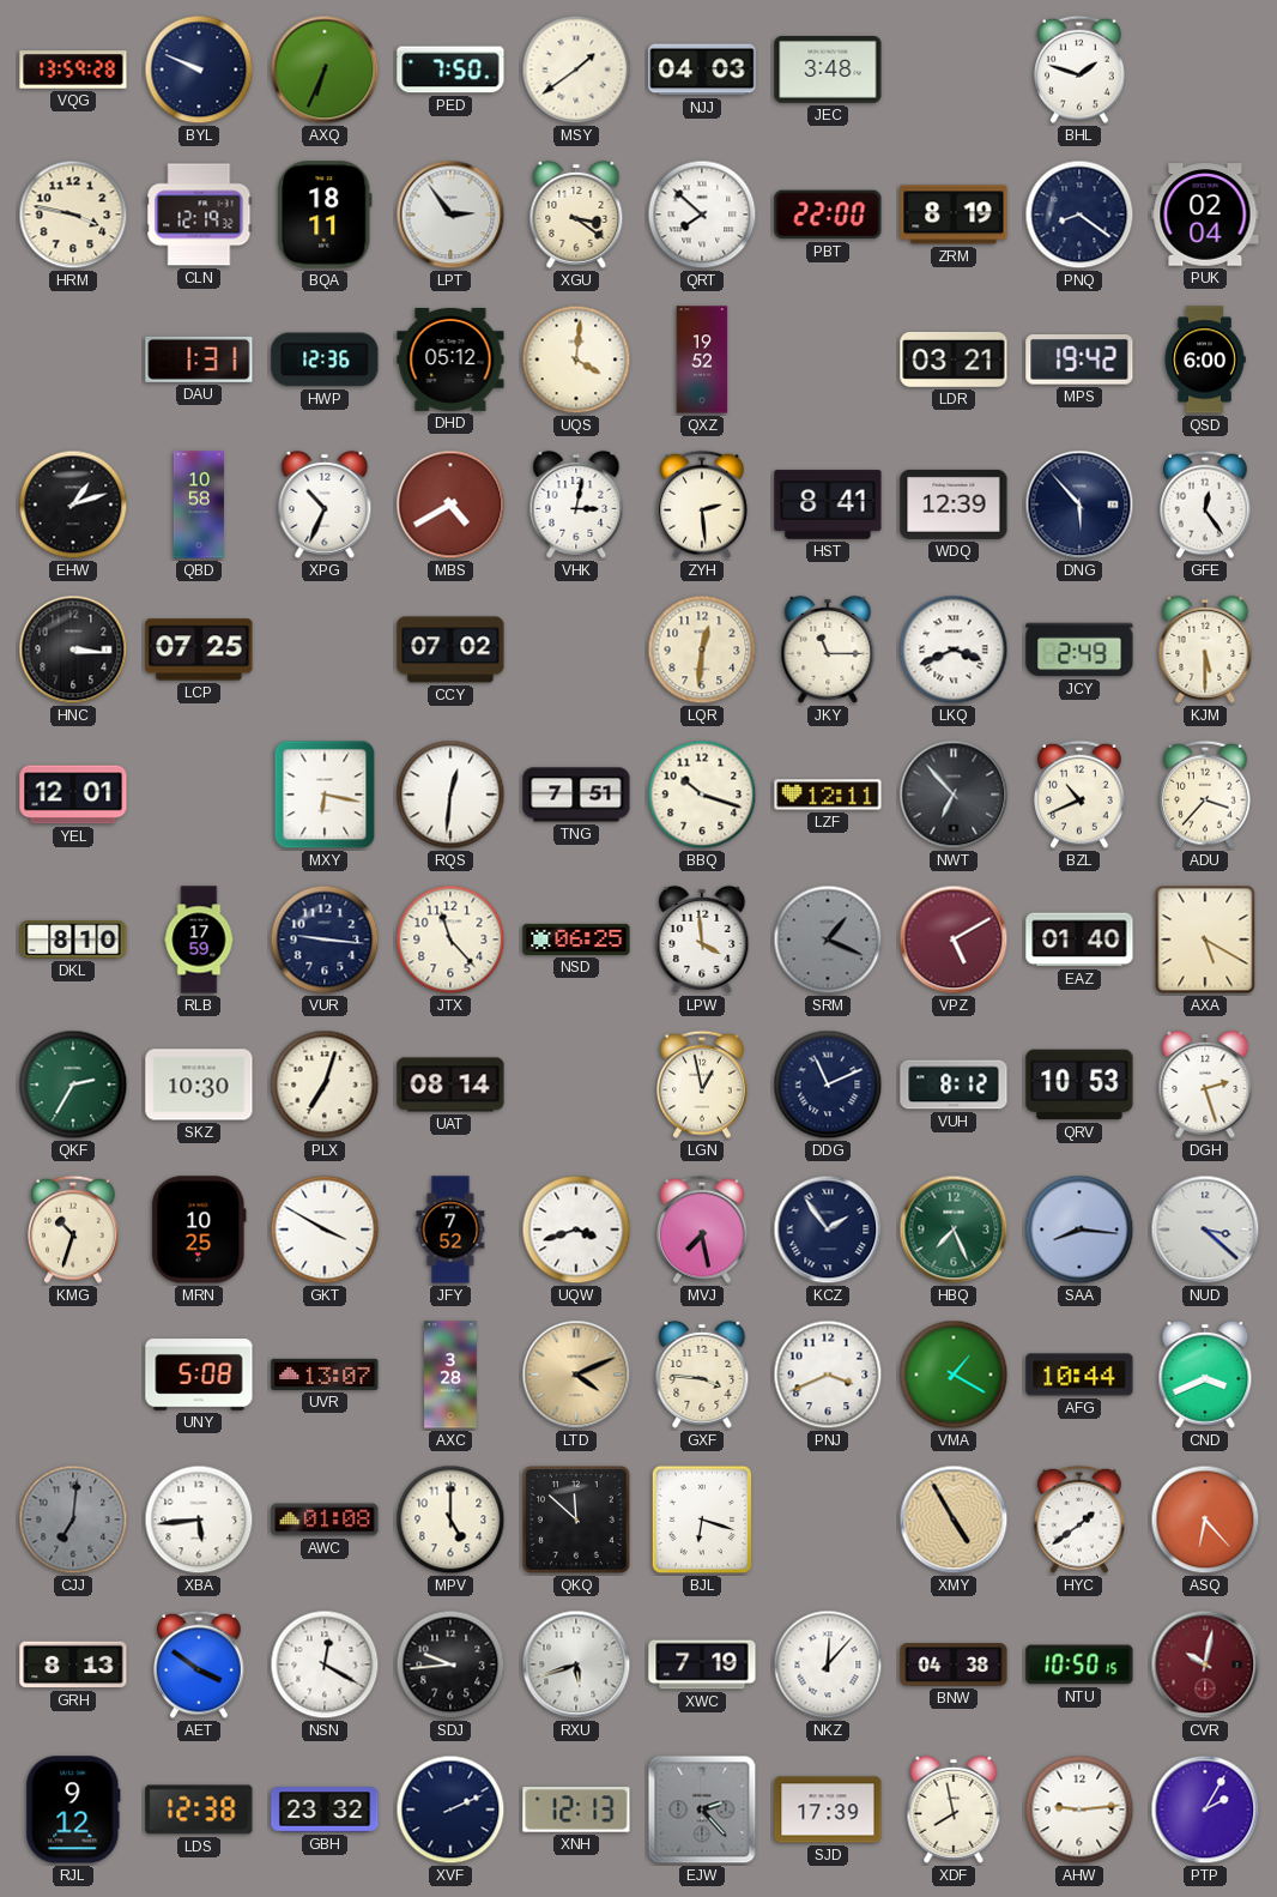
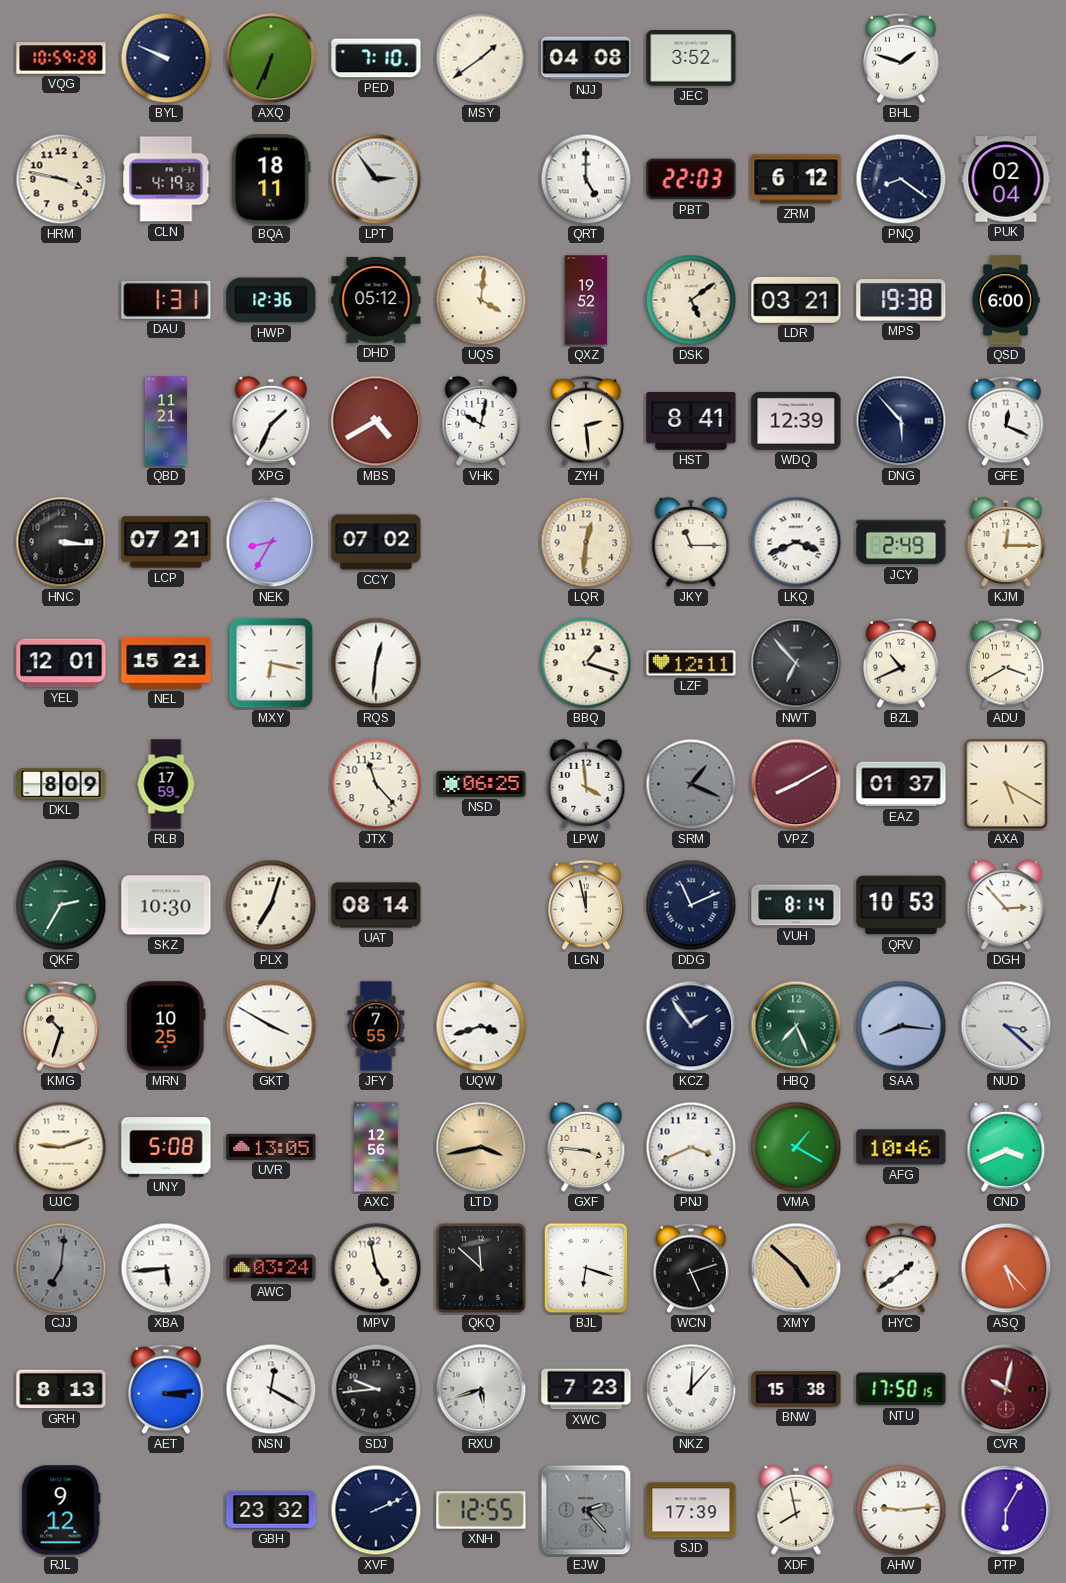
VQG: 13:59 -> 10:59
PED: 7:50 -> 7:10
NJJ: 04:03 -> 04:08
JEC: 3:48 -> 3:52
CLN: 12:19 -> 4:19
XGU: 3:21 -> none
QRT: 7:52 -> 5:00
PBT: 22:00 -> 22:03
ZRM: 8:19 -> 6:12
DSK: none -> 5:09
MPS: 19:42 -> 19:38
EHW: 1:12 -> none
QBD: 10:58 -> 11:21
XPG: 10:34 -> 1:34
VHK: 3:02 -> 10:02
GFE: 12:24 -> 12:19
LCP: 07:25 -> 07:21
NEK: none -> 8:35
KJM: 5:30 -> 12:15
NEL: none -> 15:21
TNG: 7:51 -> none
BBQ: 10:18 -> 1:18
ADU: 3:37 -> 3:40
DKL: 8:10 -> 8:09
VUR: 9:16 -> none
VPZ: 5:10 -> 8:10
EAZ: 01:40 -> 01:37
LGN: 12:58 -> 11:58
VUH: 8:12 -> 8:14
DGH: 2:27 -> 2:53
JFY: 7:52 -> 7:55
MVJ: 7:28 -> none
UJC: none -> 9:12
UVR: 13:07 -> 13:05
AXC: 3:28 -> 12:56
LTD: 4:11 -> 3:43
AFG: 10:44 -> 10:46
AWC: 01:08 -> 03:24
MPV: 5:00 -> 4:58
WCN: none -> 5:12
XMY: 4:55 -> 4:52
ASQ: 6:23 -> 5:23
AET: 3:51 -> 3:14
XWC: 7:19 -> 7:23
BNW: 04:38 -> 15:38
NTU: 10:50 -> 17:50
LDS: 12:38 -> none
XNH: 12:13 -> 12:55
PTP: 2:05 -> 6:05
